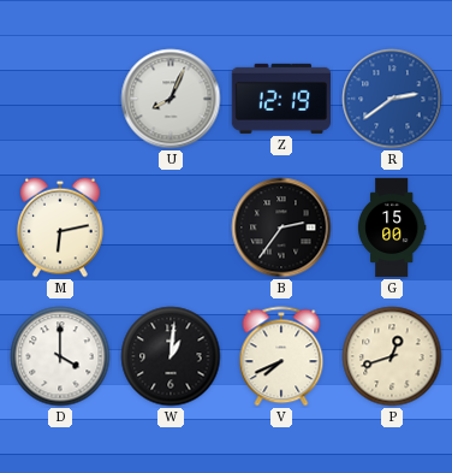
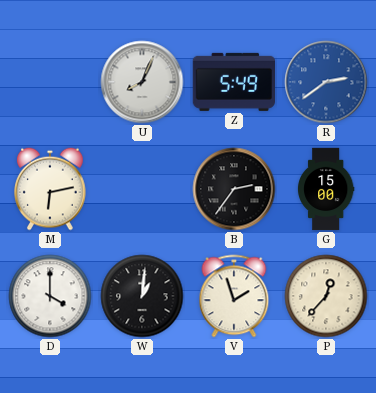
Z: 12:19 -> 5:49
V: 7:41 -> 1:57
P: 12:42 -> 12:37
